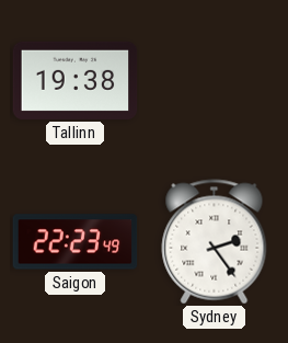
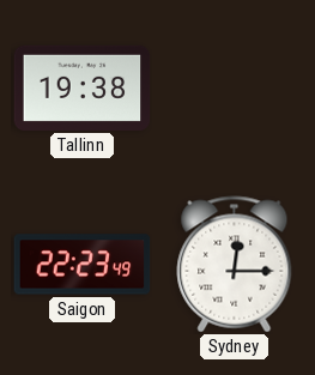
Sydney: 2:24 -> 12:15
